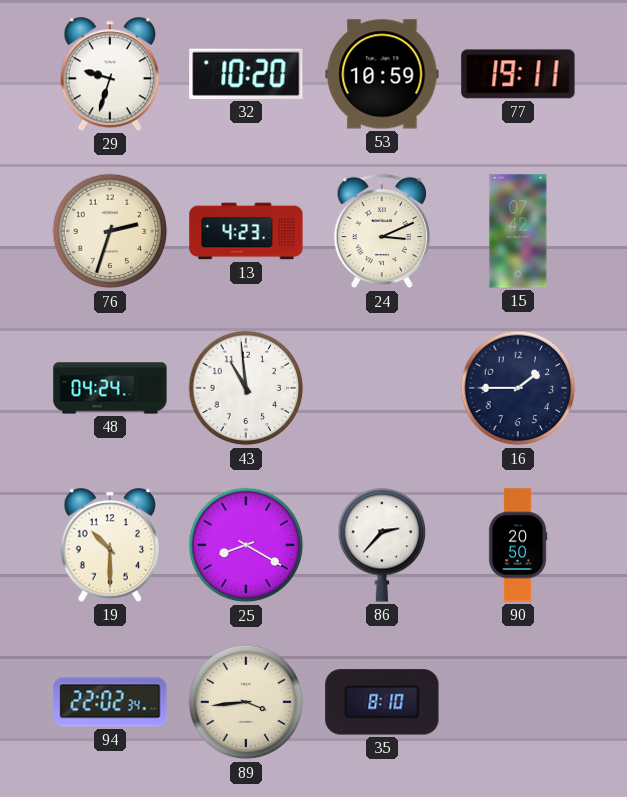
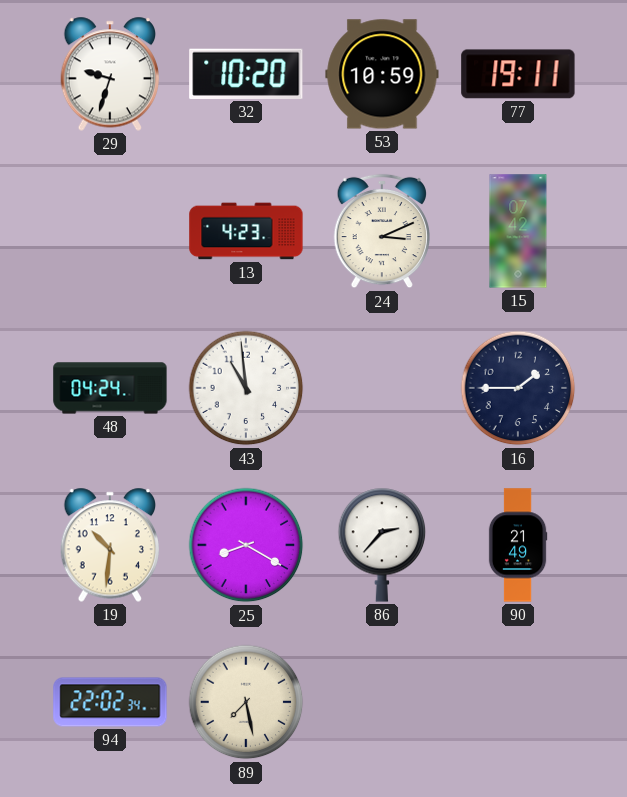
76: 2:33 -> none
19: 10:30 -> 10:31
90: 20:50 -> 21:49
89: 3:44 -> 7:28
35: 8:10 -> none
